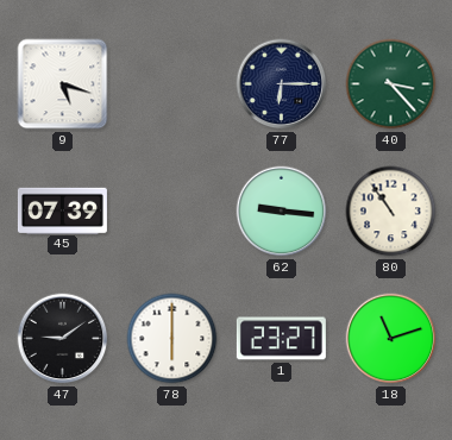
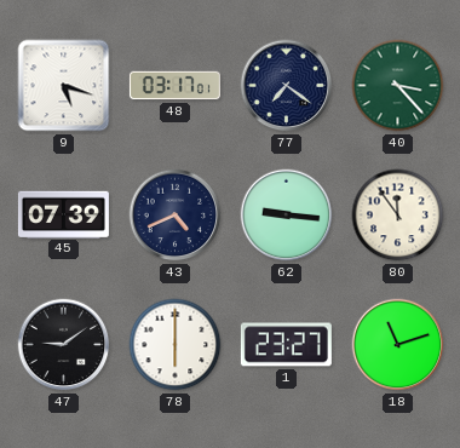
48: none -> 03:17
77: 6:15 -> 7:21
43: none -> 4:41
80: 10:54 -> 11:54
